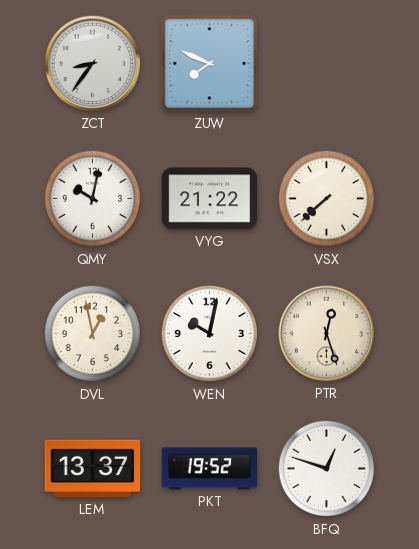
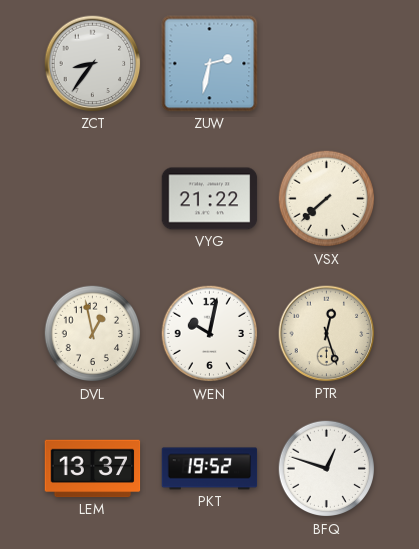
ZUW: 7:49 -> 2:32
QMY: 10:02 -> none
